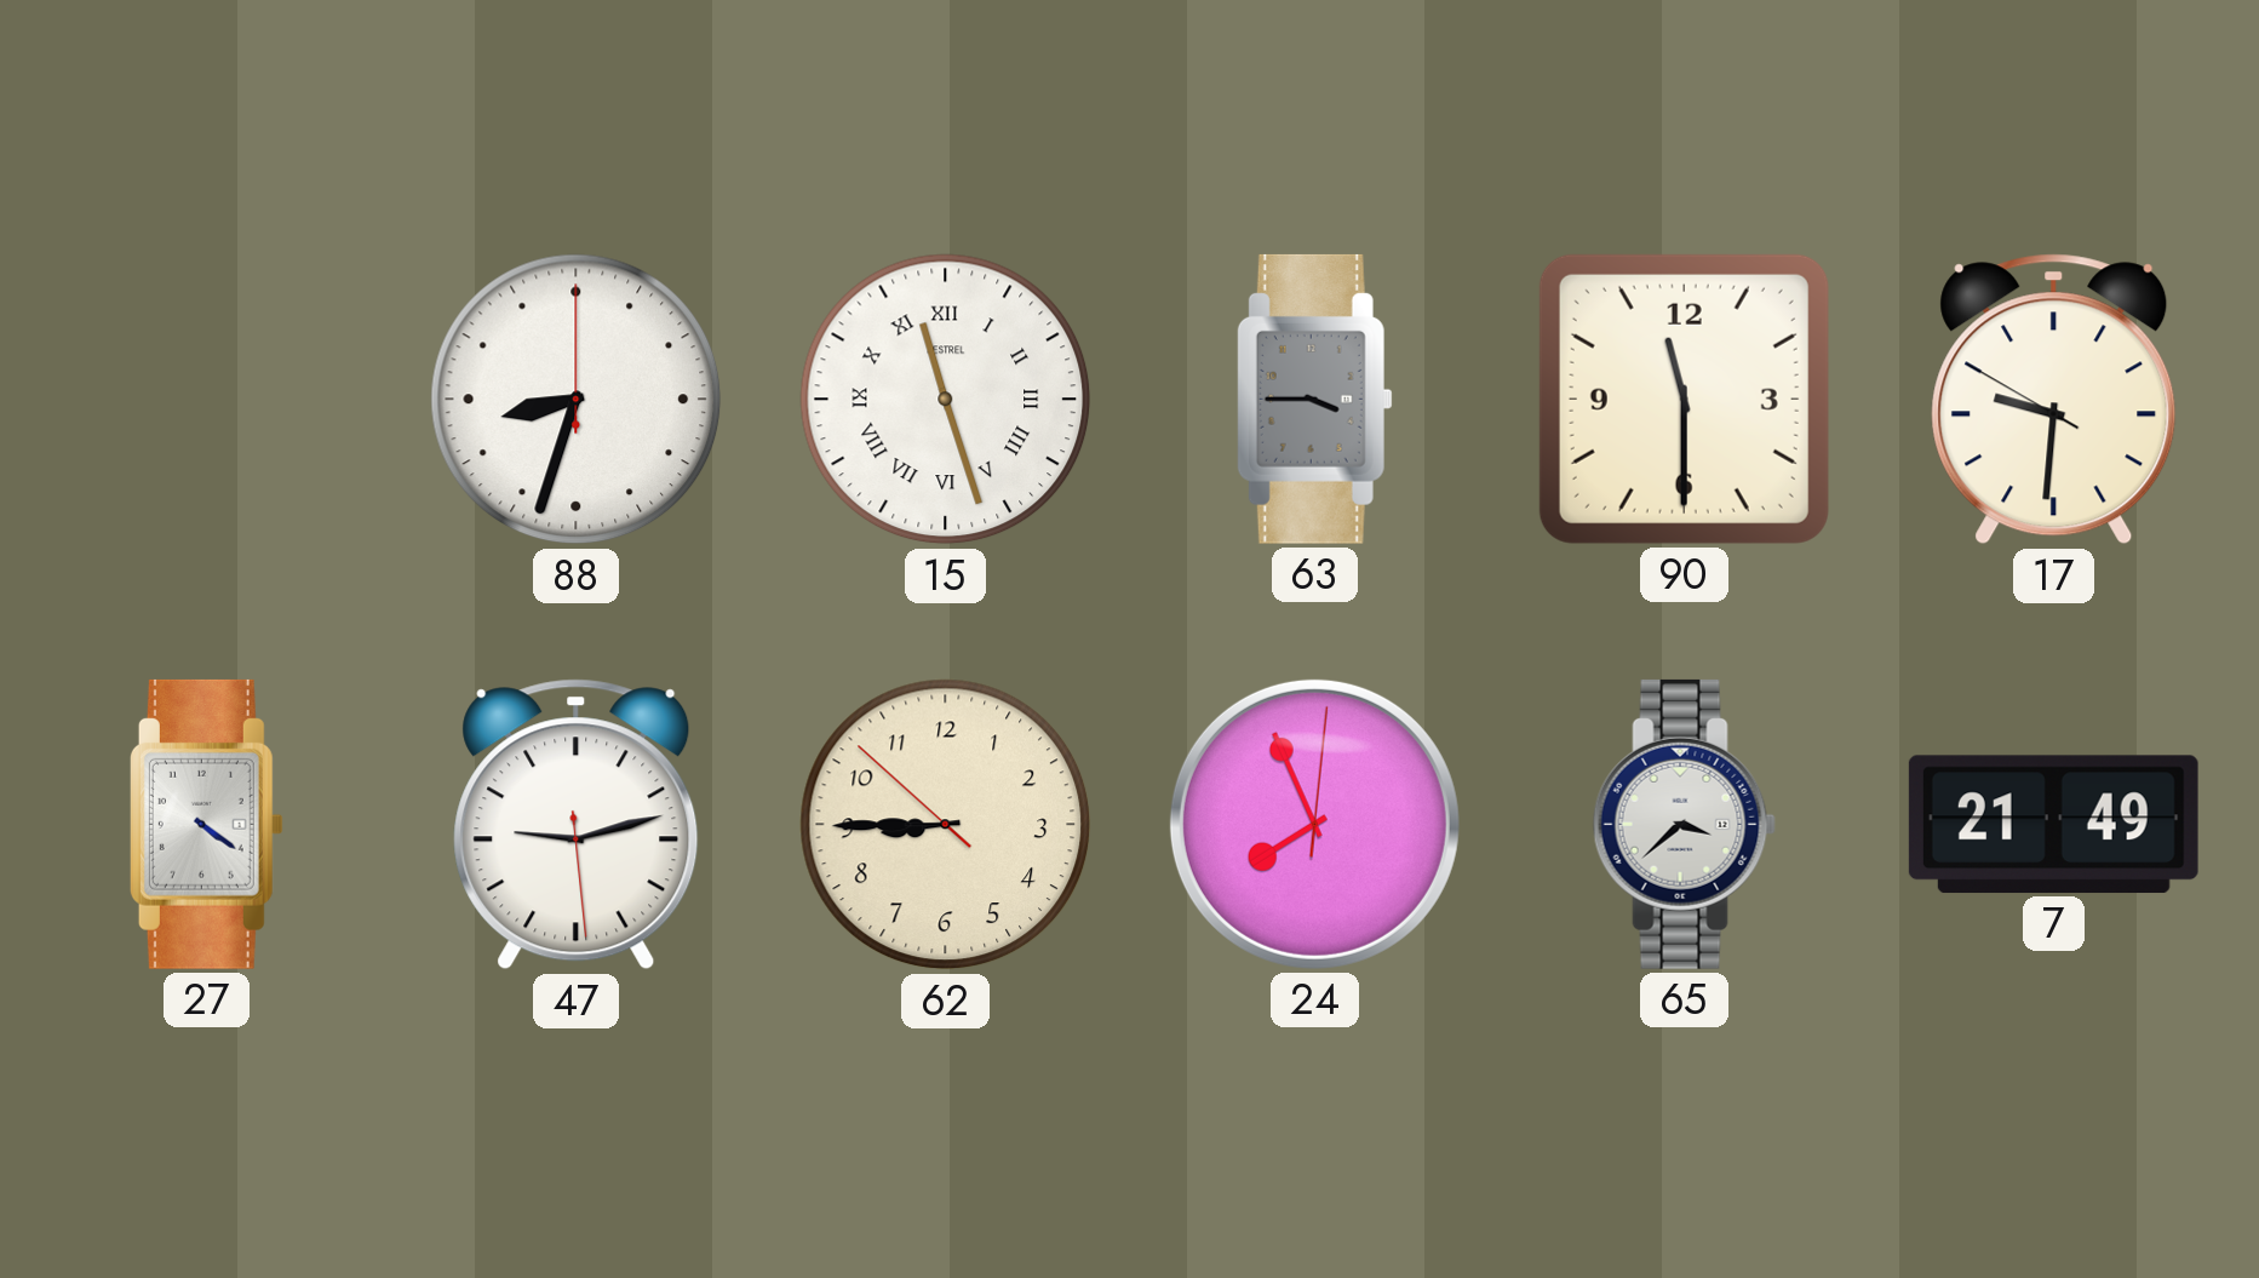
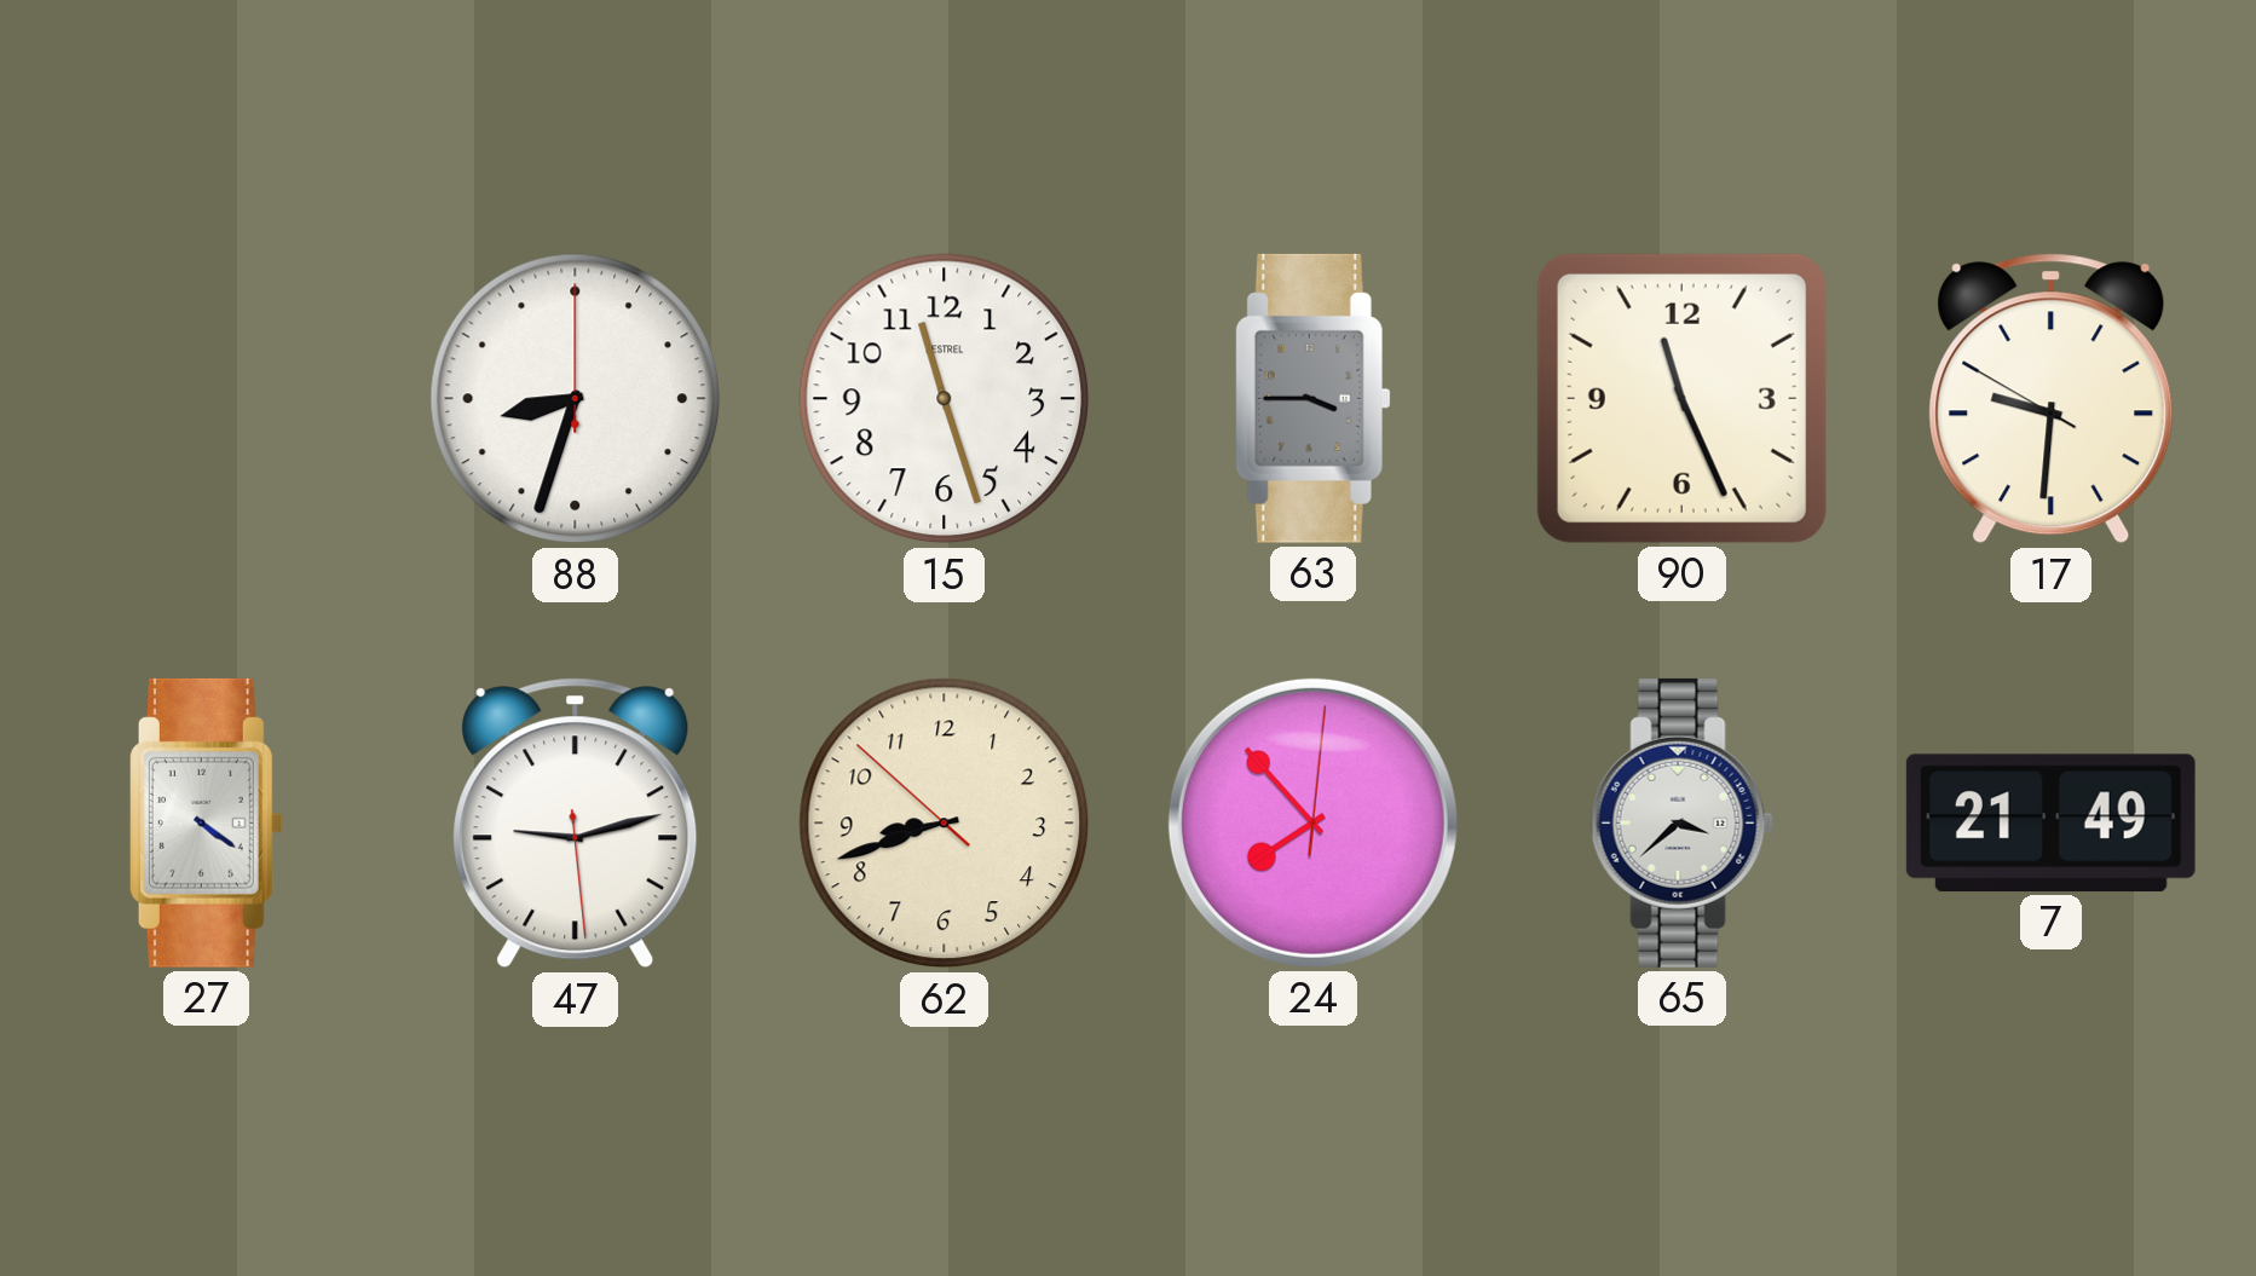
15 numerals: Roman -> Arabic
90: 11:30 -> 11:26
62: 8:44 -> 8:41
24: 7:56 -> 7:53
